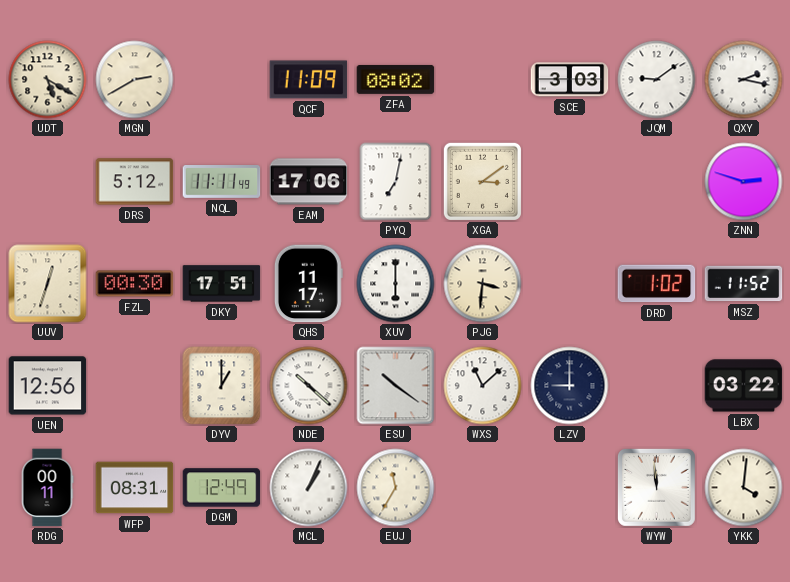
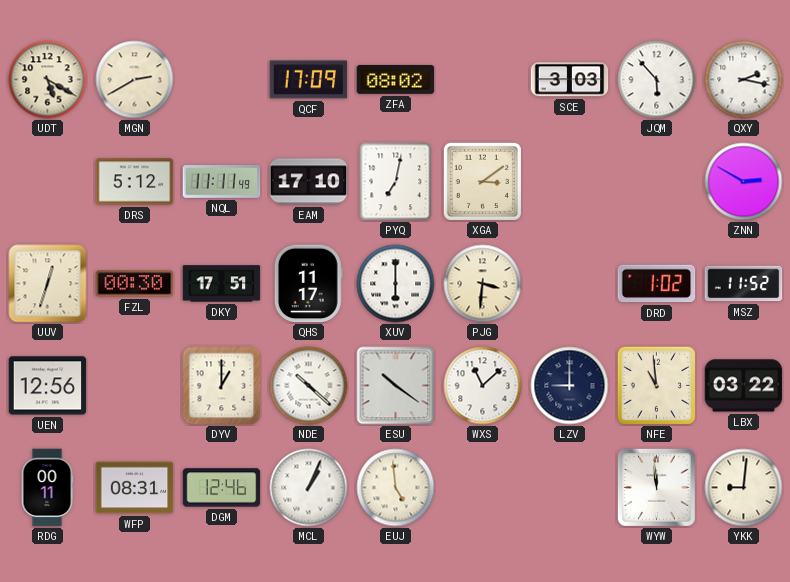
QCF: 11:09 -> 17:09
JQM: 9:09 -> 5:53
EAM: 17:06 -> 17:10
ZNN: 2:48 -> 2:50
NFE: none -> 10:59
DGM: 12:49 -> 12:46
EUJ: 11:35 -> 4:59
YKK: 4:01 -> 9:01
